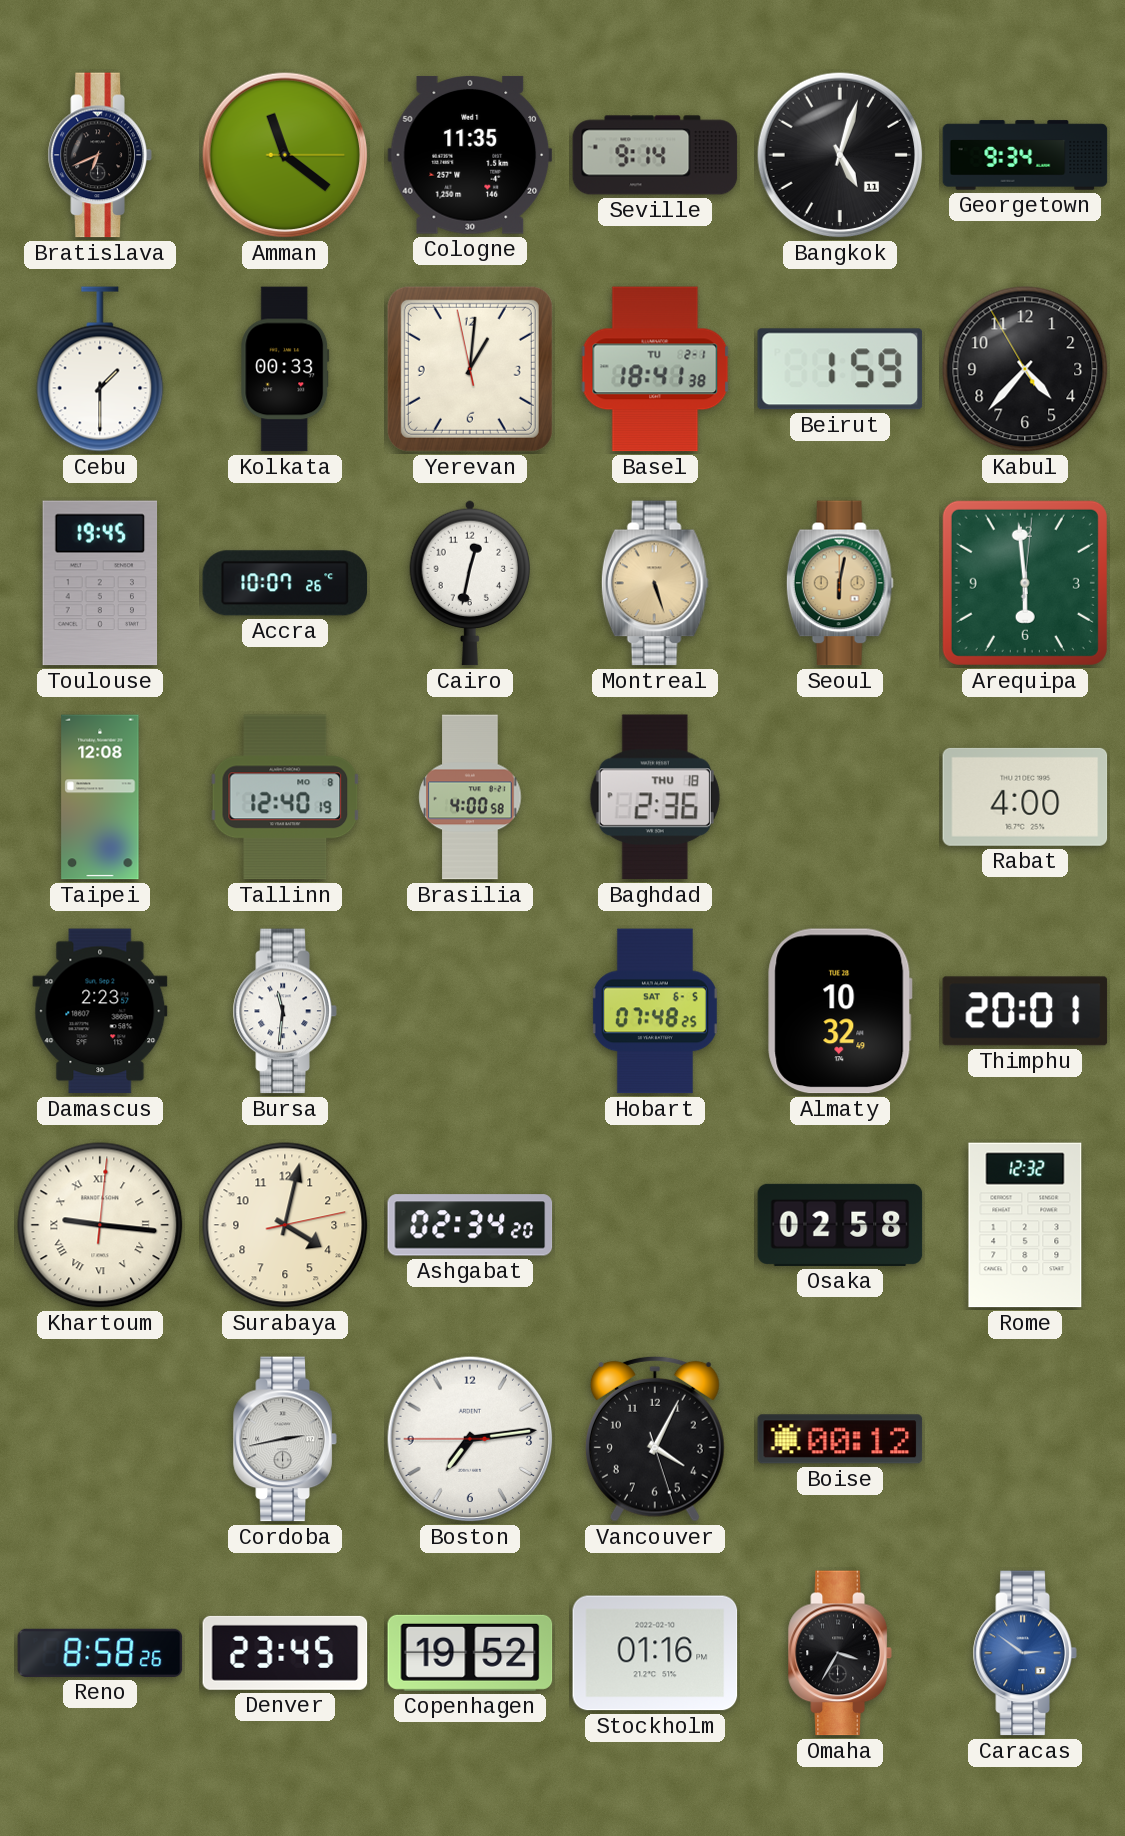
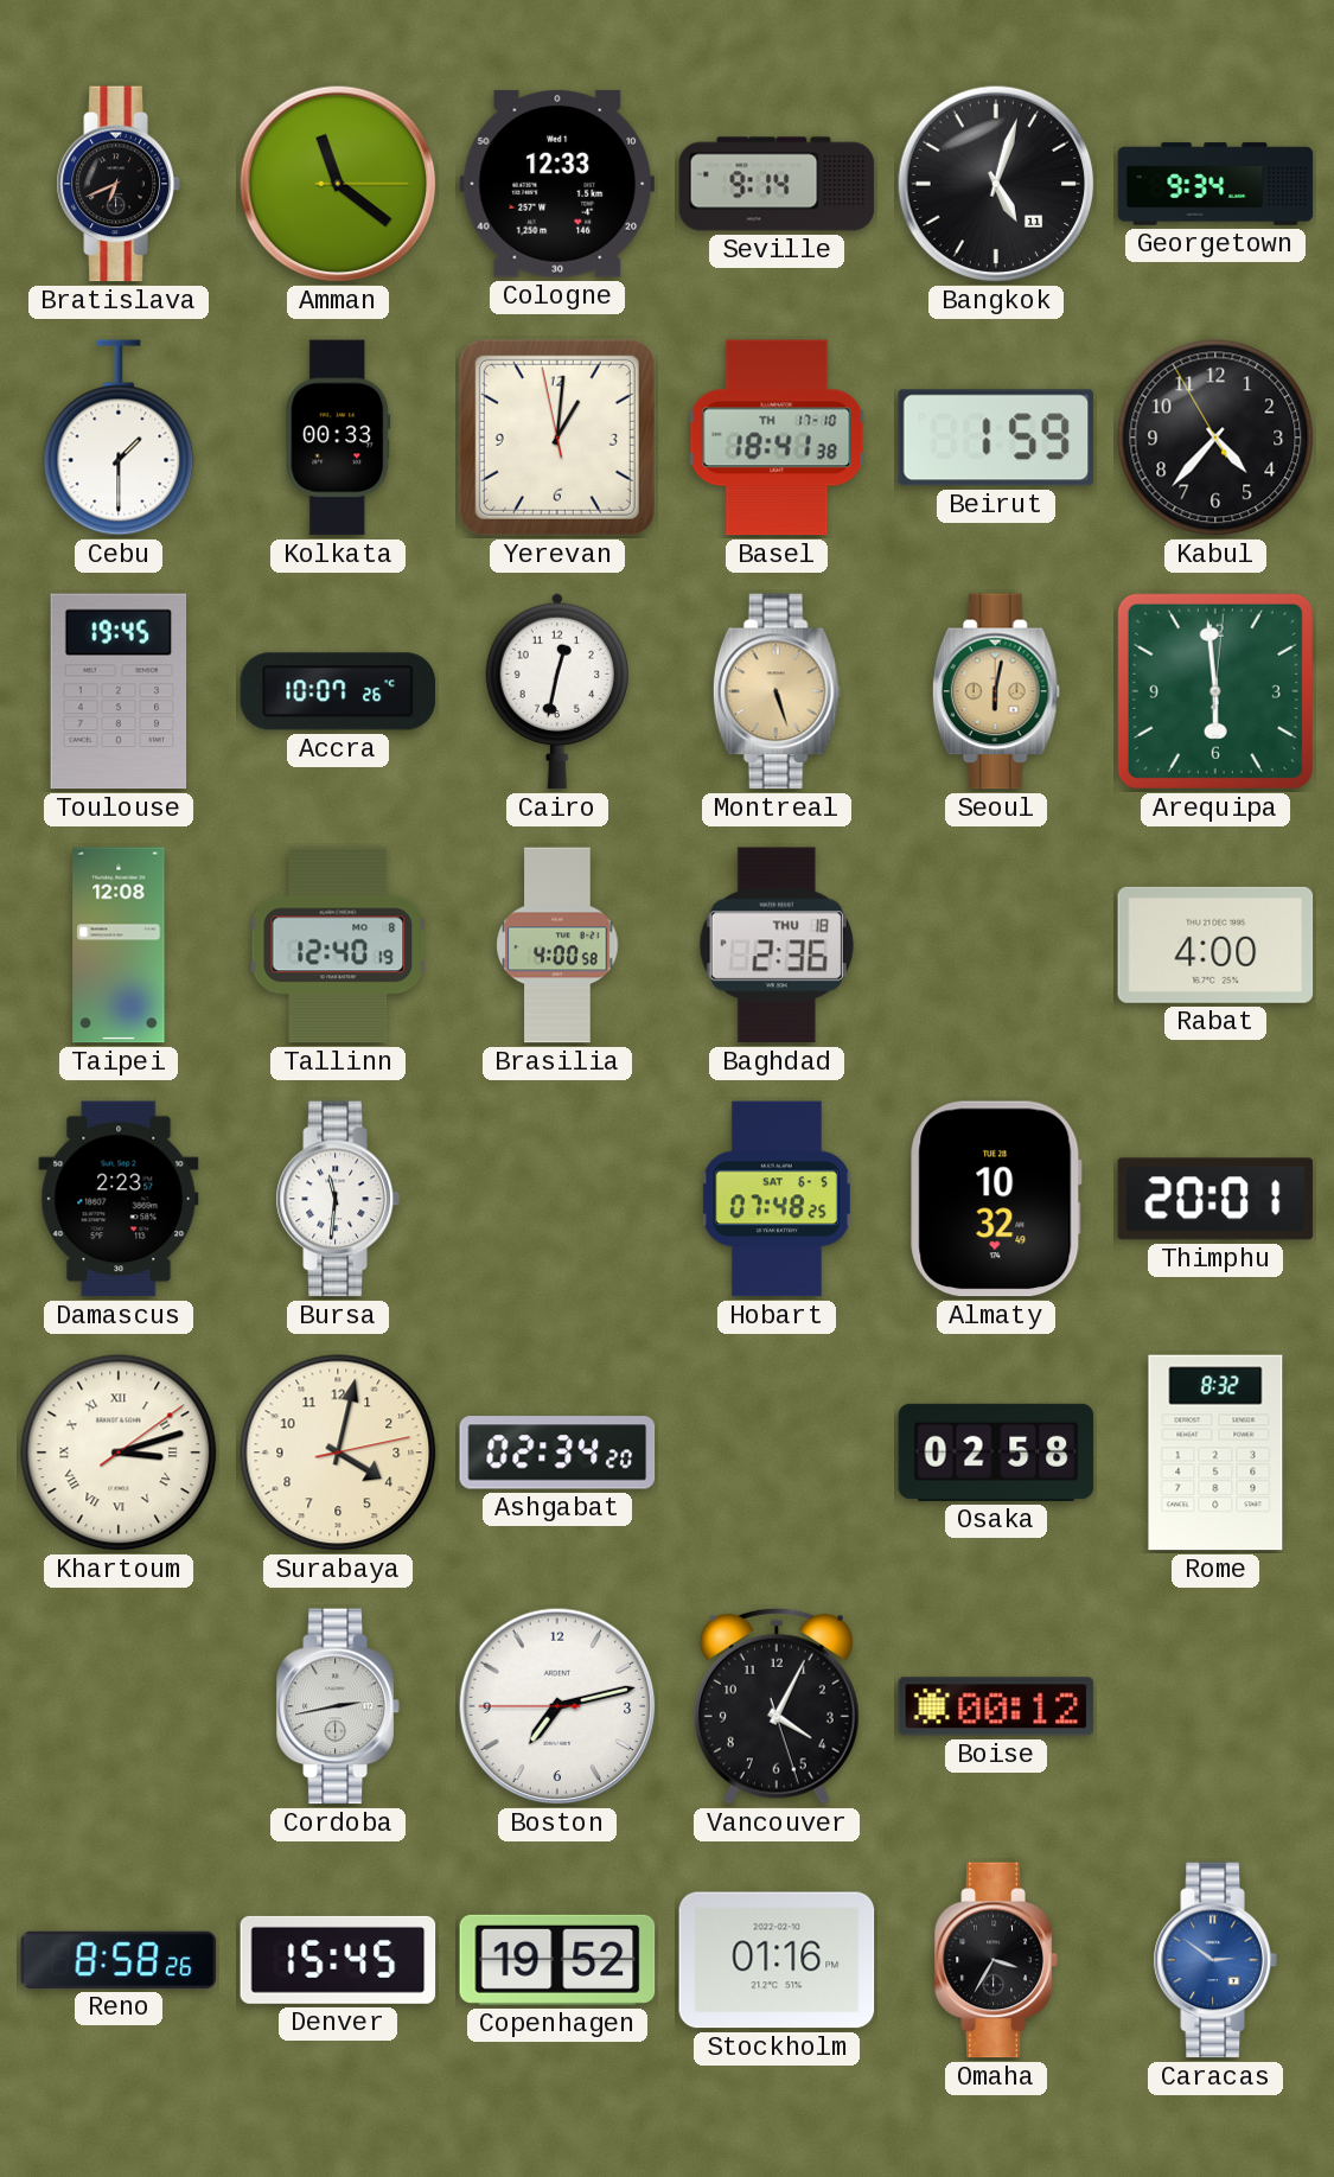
Cologne: 11:35 -> 12:33
Basel date: TU 2-1 -> TH 17-10
Khartoum: 9:16 -> 3:12
Rome: 12:32 -> 8:32
Boston: 7:13 -> 7:12
Denver: 23:45 -> 15:45
